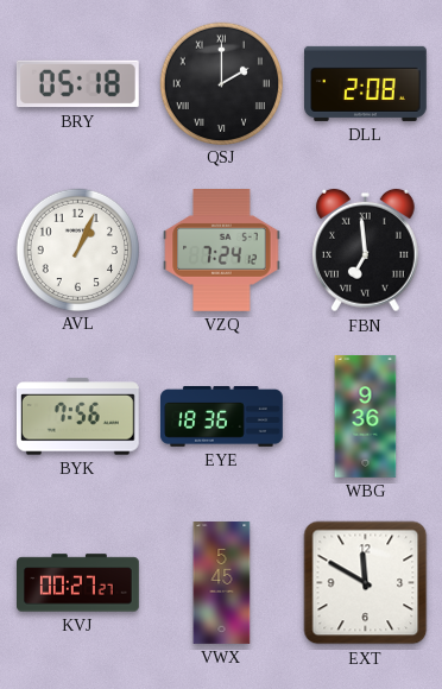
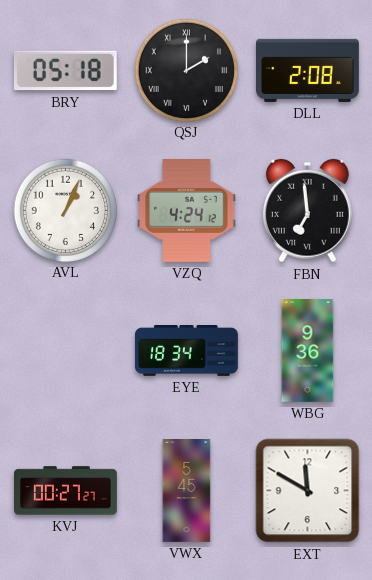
VZQ: 7:24 -> 4:24
BYK: 7:56 -> none
EYE: 18:36 -> 18:34
